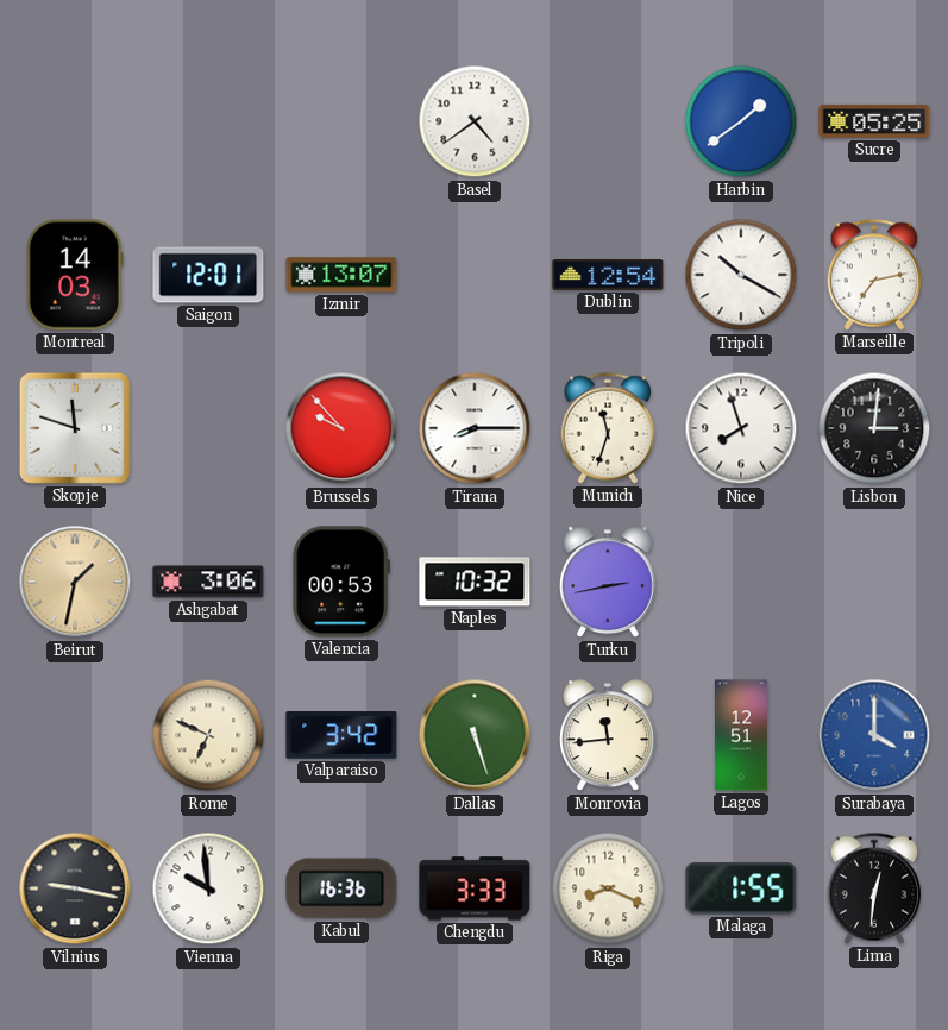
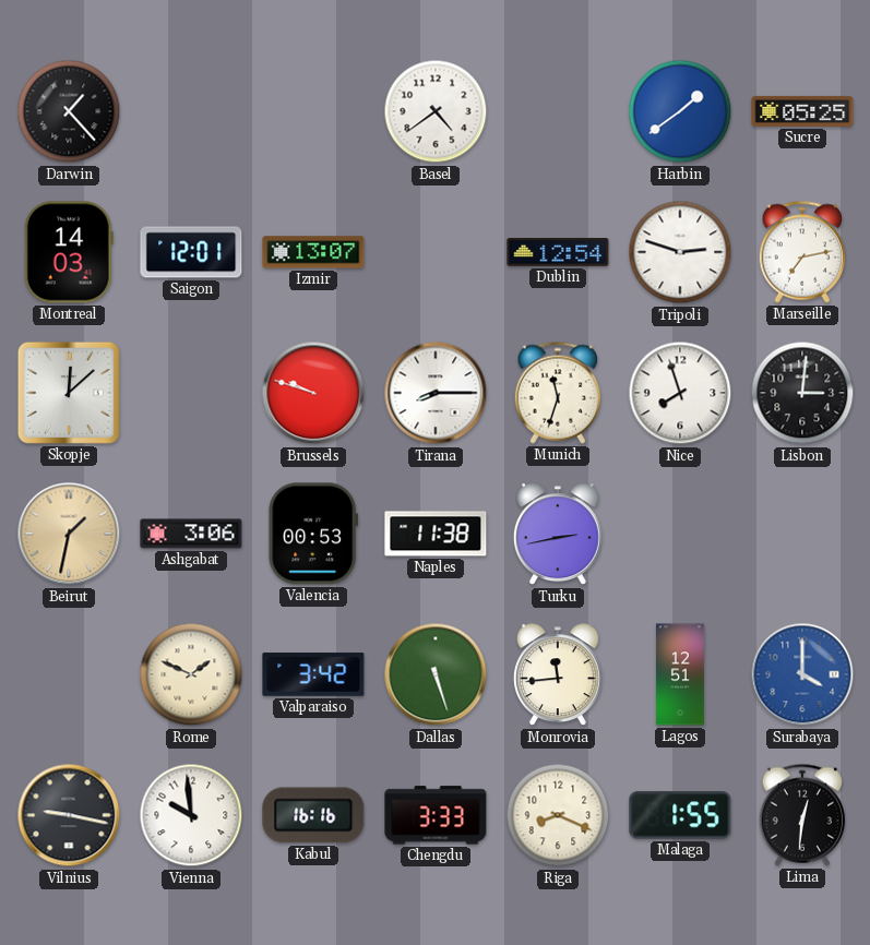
Darwin: none -> 1:23
Tripoli: 10:20 -> 2:48
Skopje: 11:48 -> 12:08
Brussels: 9:53 -> 9:48
Naples: 10:32 -> 11:38
Rome: 6:49 -> 1:49
Kabul: 16:36 -> 16:16
